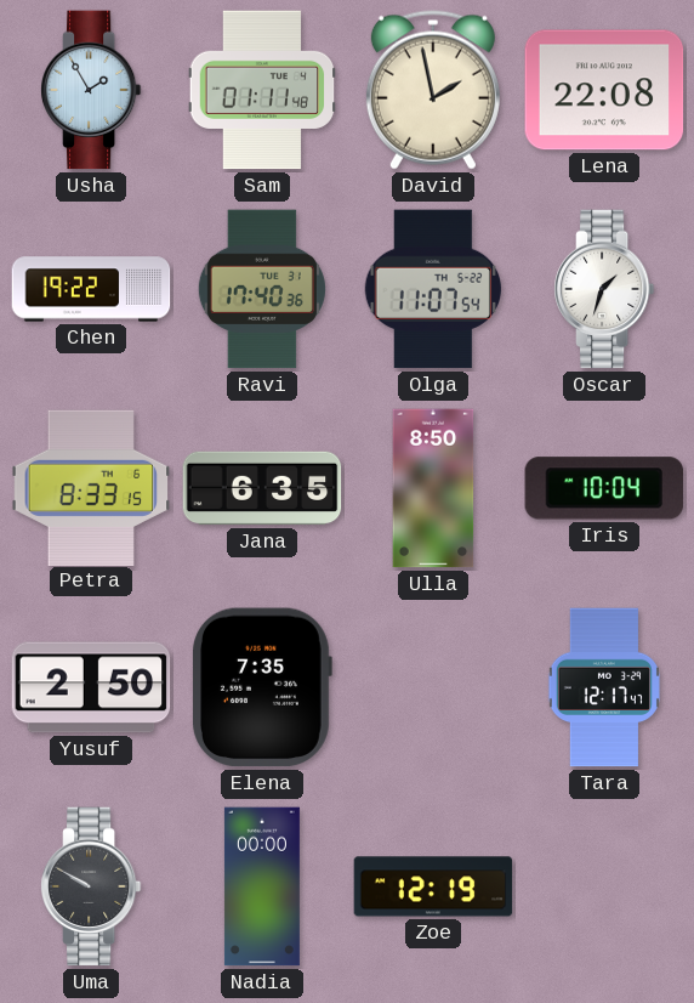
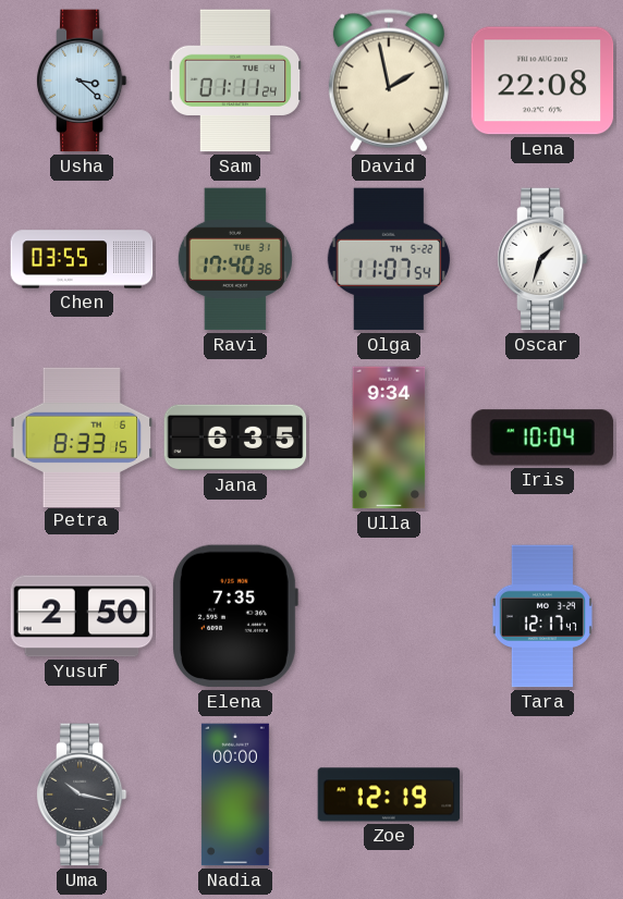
Usha: 1:55 -> 3:22
Sam: 01:11:48 -> 01:11:24
Chen: 19:22 -> 03:55
Ulla: 8:50 -> 9:34
Uma: 9:50 -> 10:17
